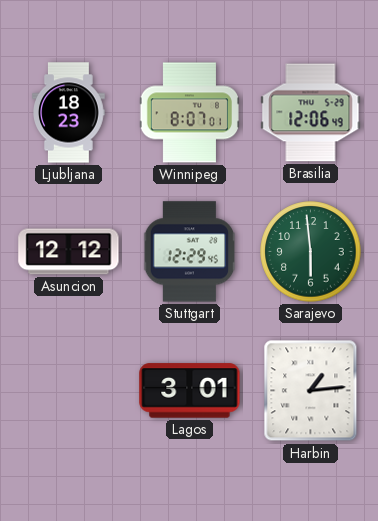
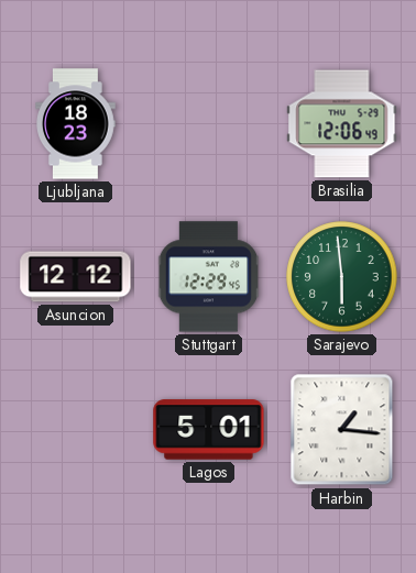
Winnipeg: 8:07 -> none
Lagos: 3:01 -> 5:01
Harbin: 1:14 -> 1:16
